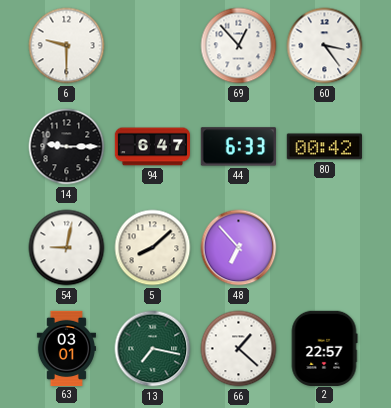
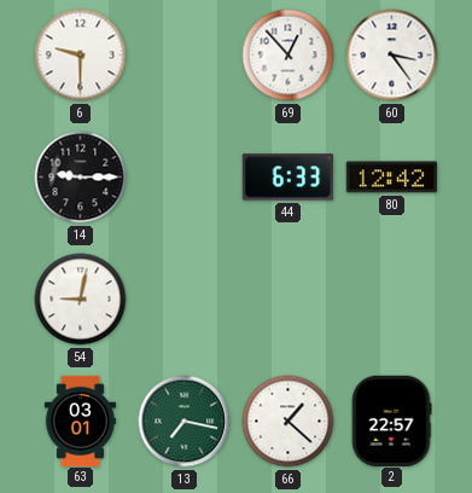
94: 6:47 -> none
80: 00:42 -> 12:42
5: 8:08 -> none
48: 6:53 -> none
